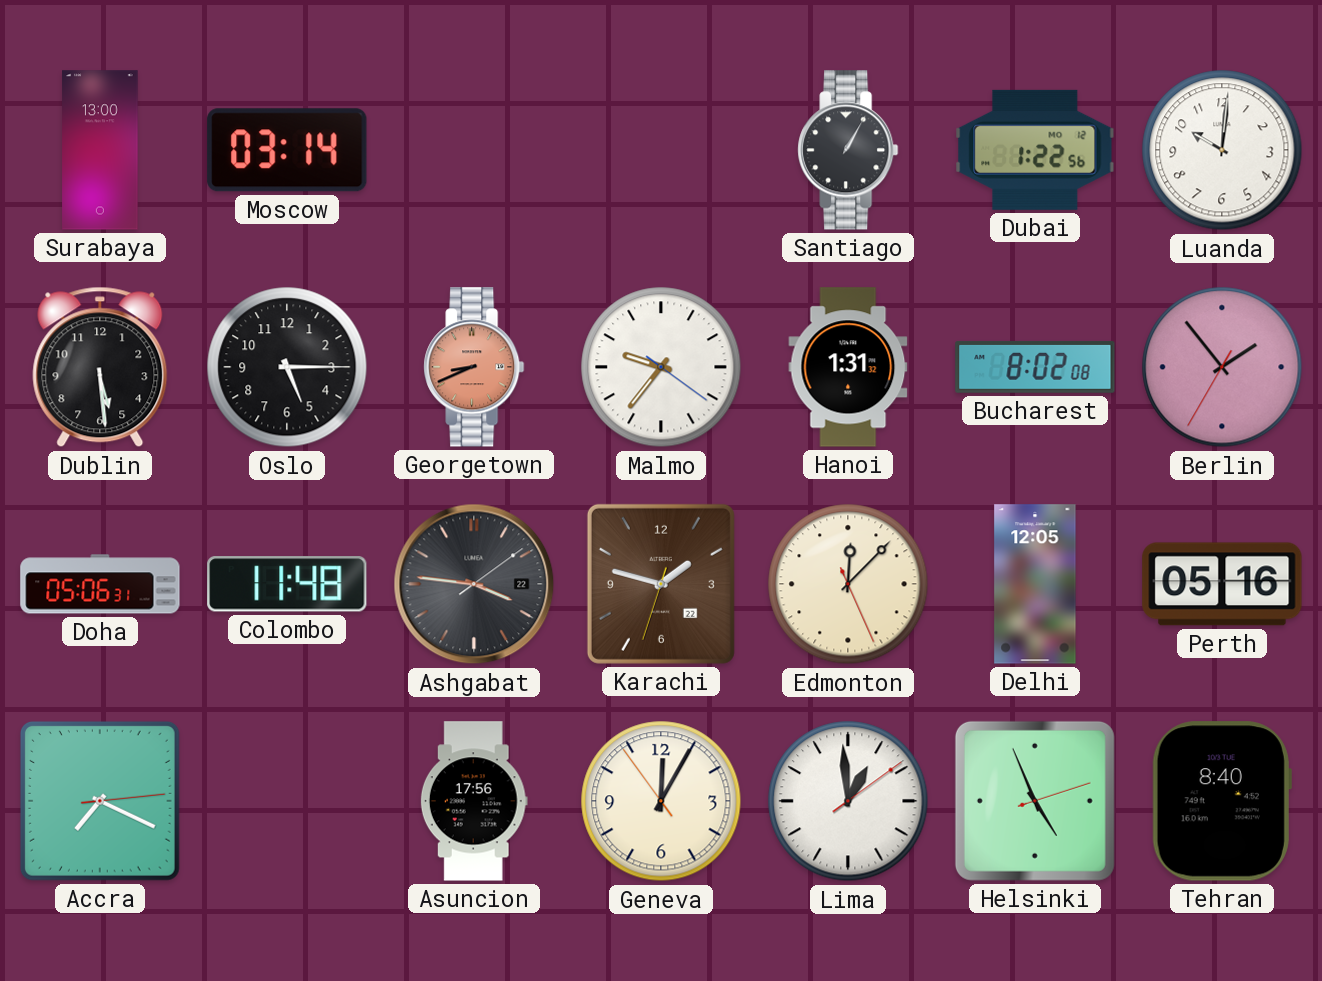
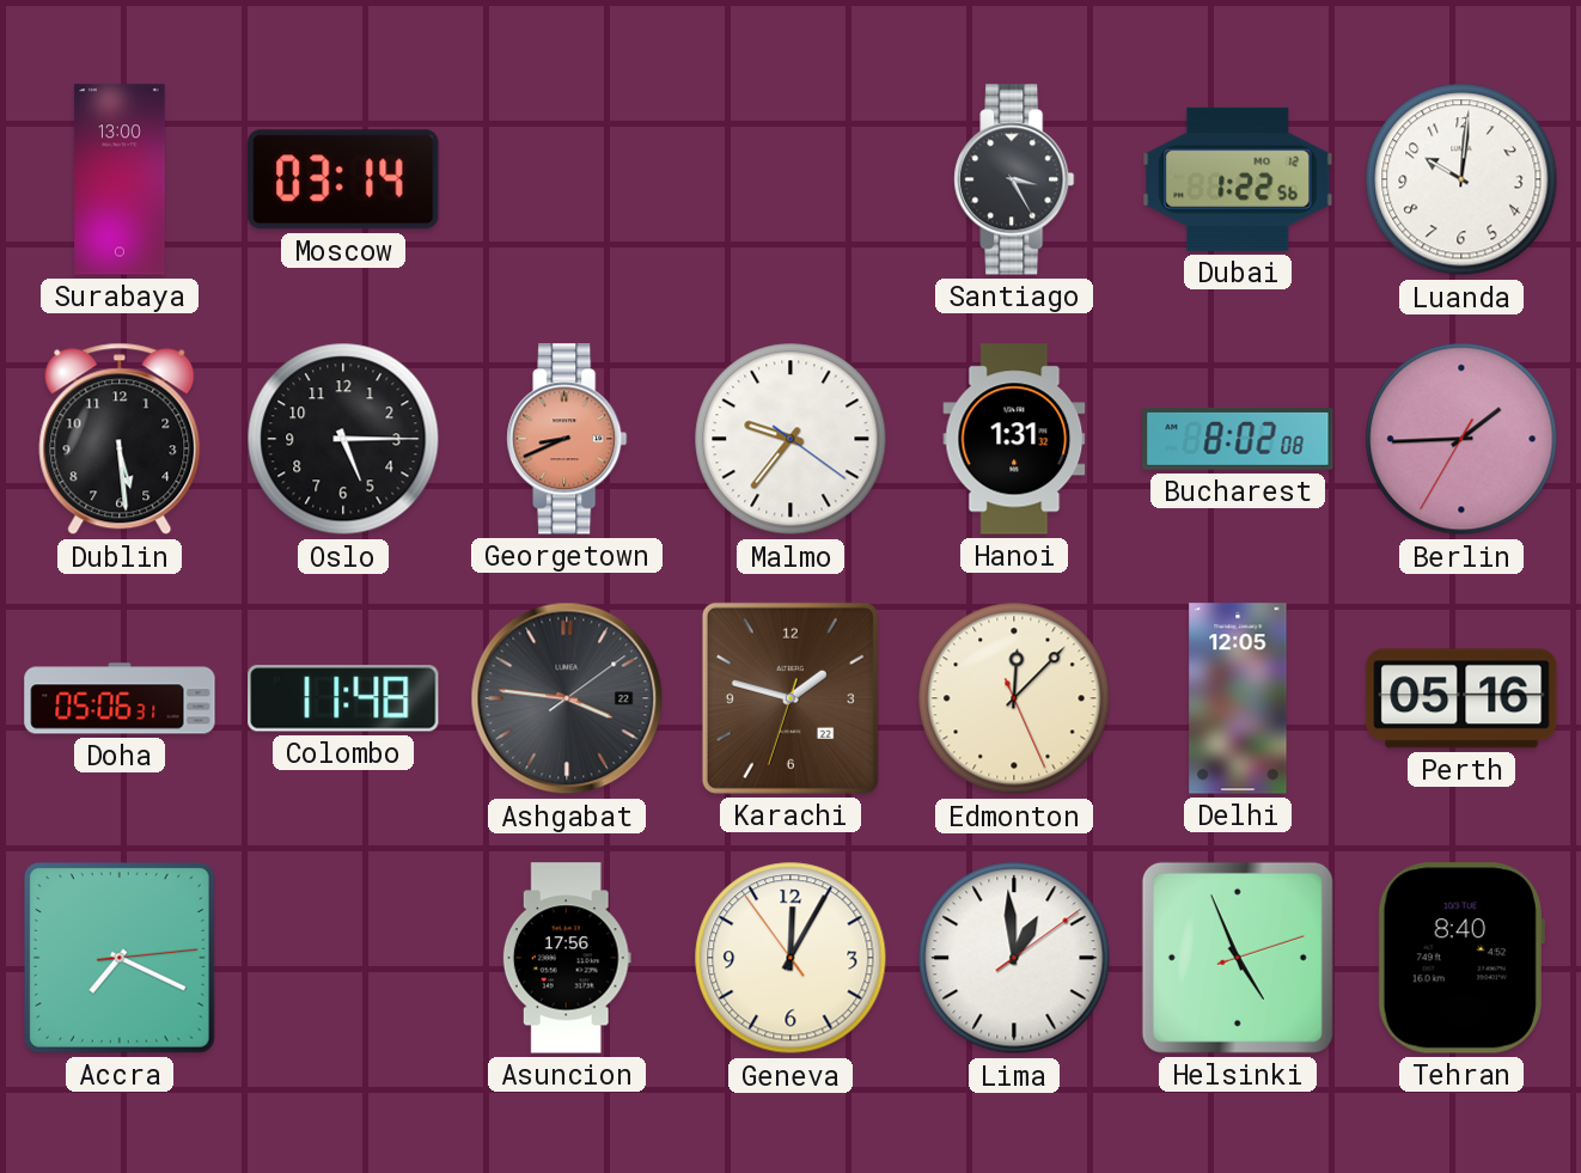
Santiago: 1:05 -> 3:25
Berlin: 1:53 -> 1:44
